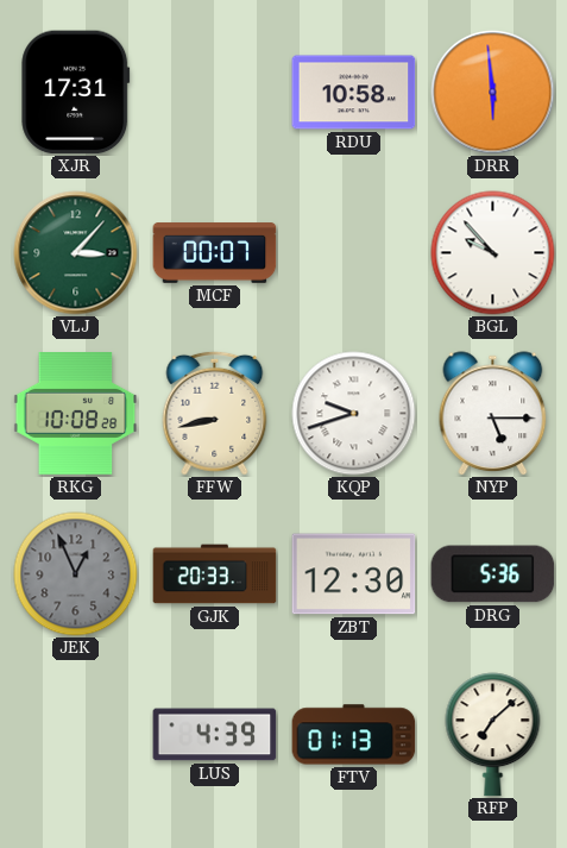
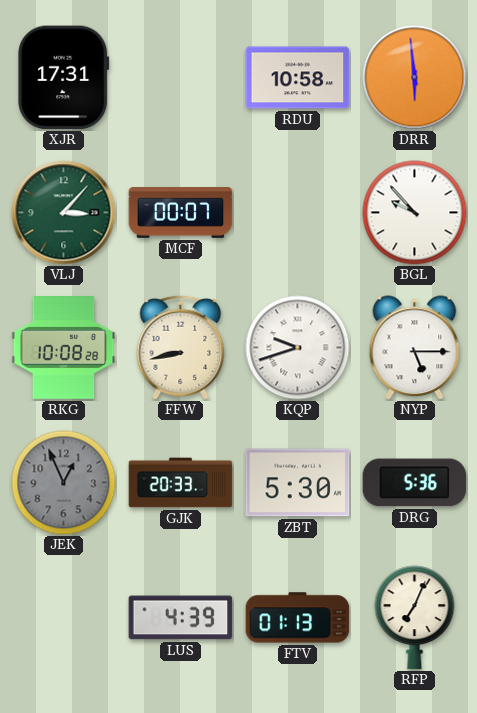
ZBT: 12:30 -> 5:30
RFP: 7:08 -> 7:04
